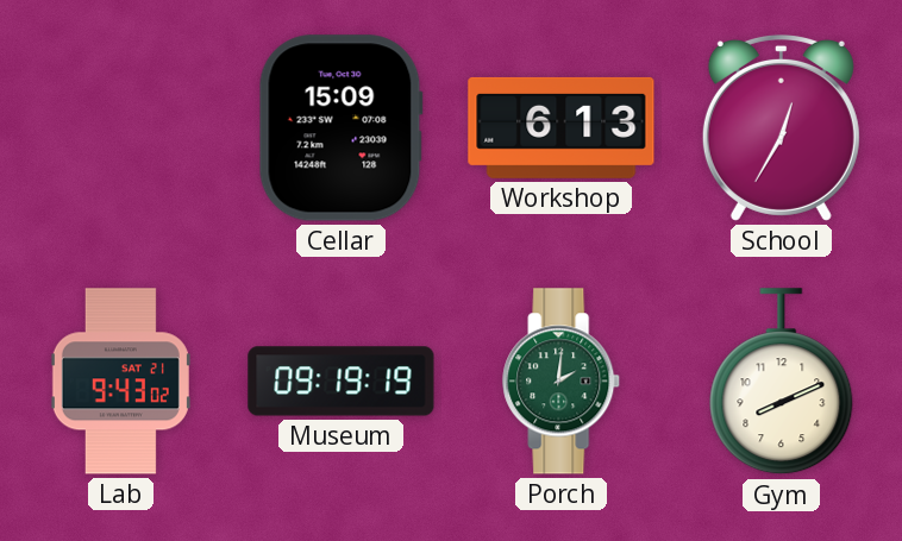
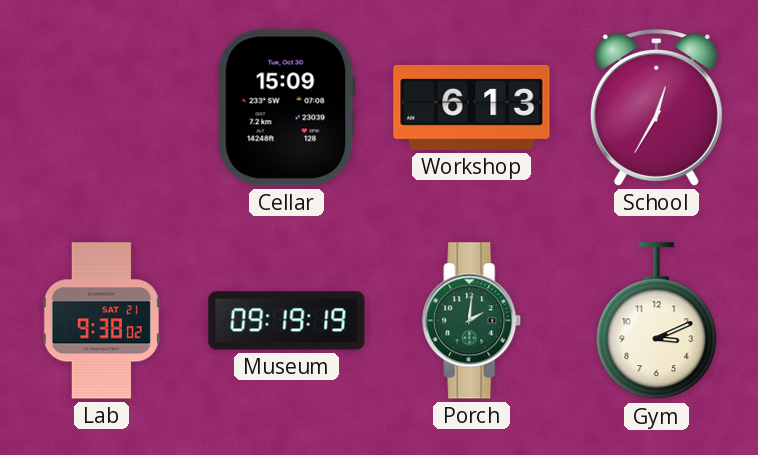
Lab: 9:43 -> 9:38
Gym: 8:11 -> 3:11
